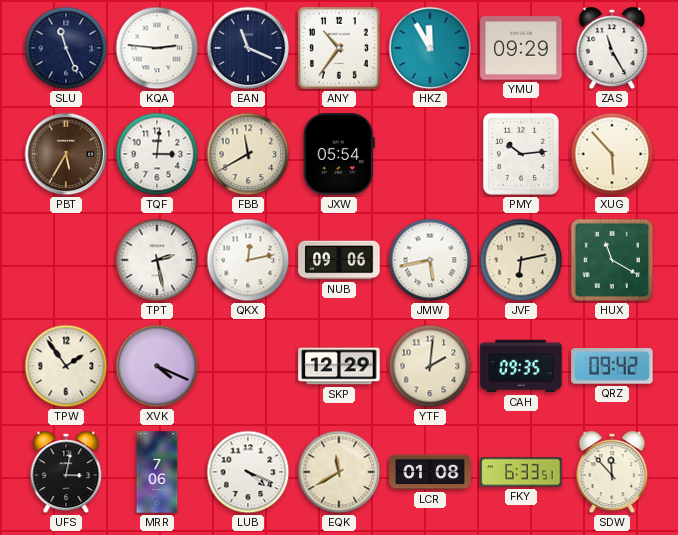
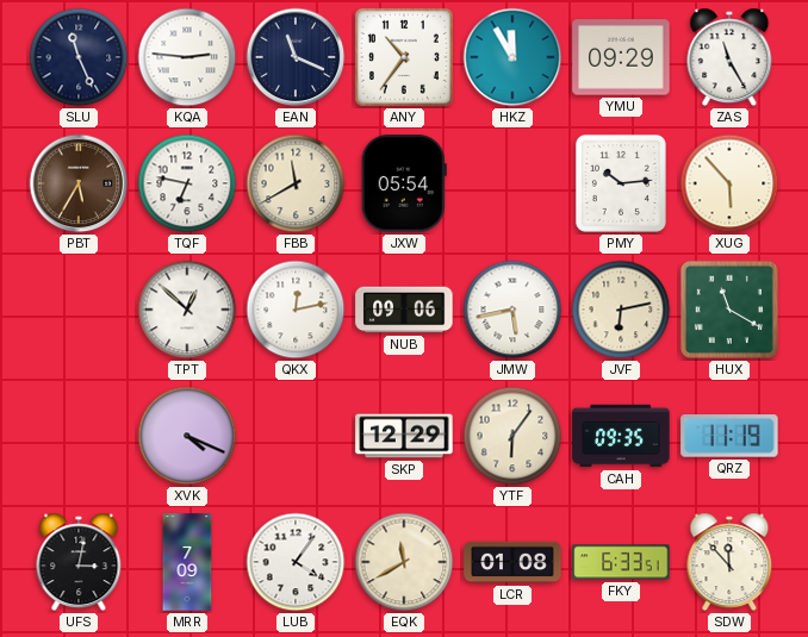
TQF: 3:01 -> 6:47
TPT: 2:28 -> 12:52
TPW: 1:54 -> none
YTF: 2:01 -> 6:06
QRZ: 09:42 -> 11:19
MRR: 7:06 -> 7:09
LUB: 4:19 -> 4:06
